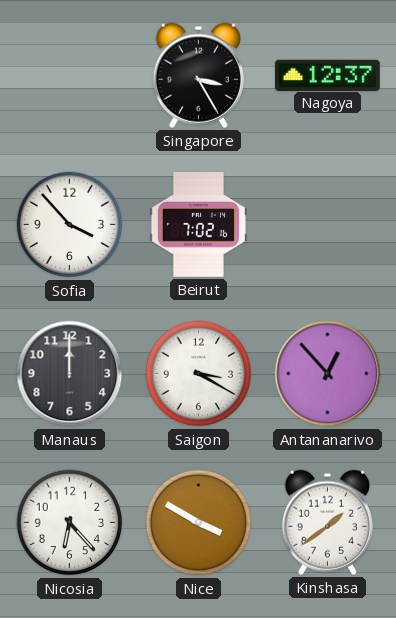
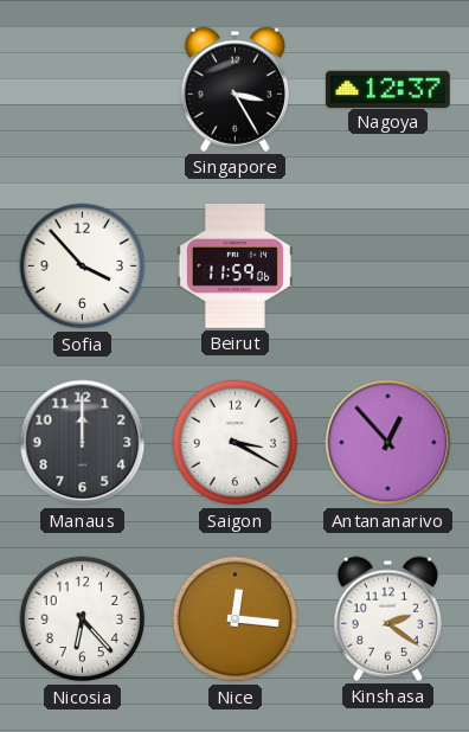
Beirut: 7:02 -> 11:59
Nice: 3:50 -> 12:16
Kinshasa: 1:39 -> 2:21
